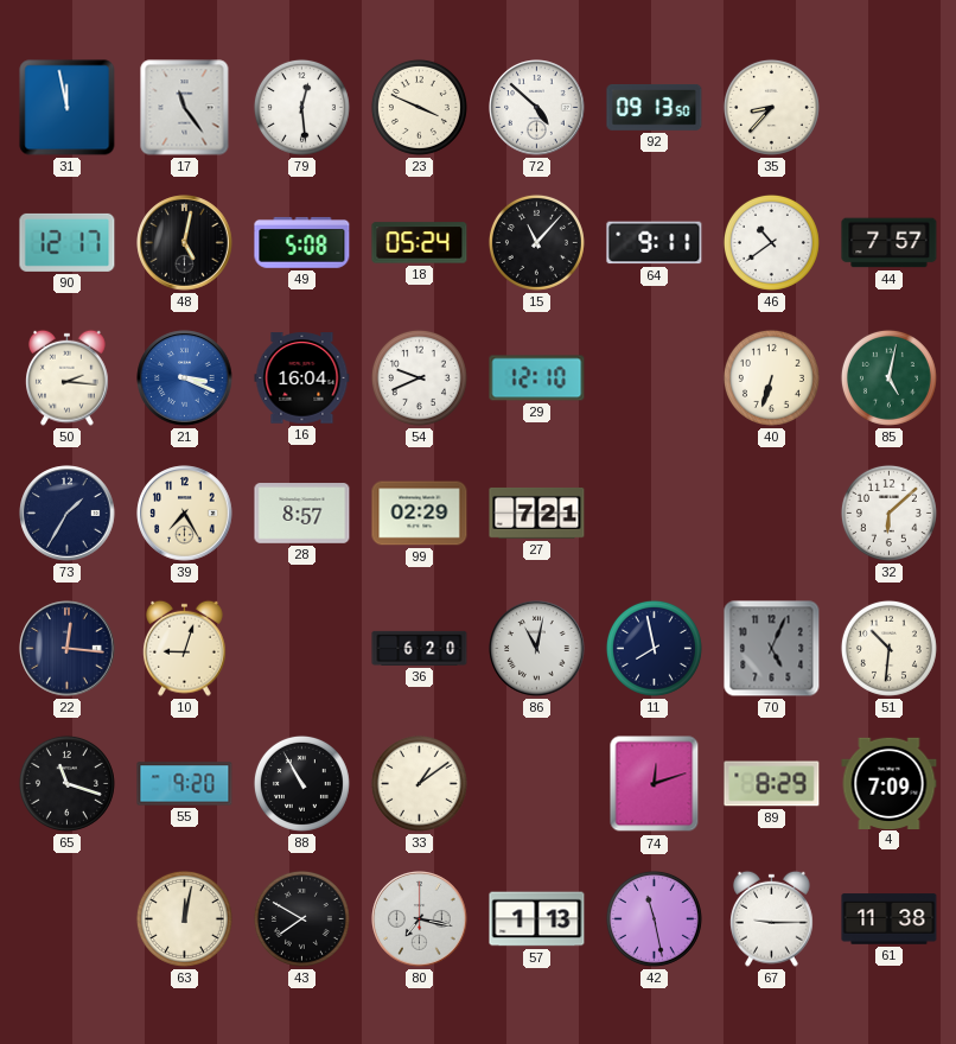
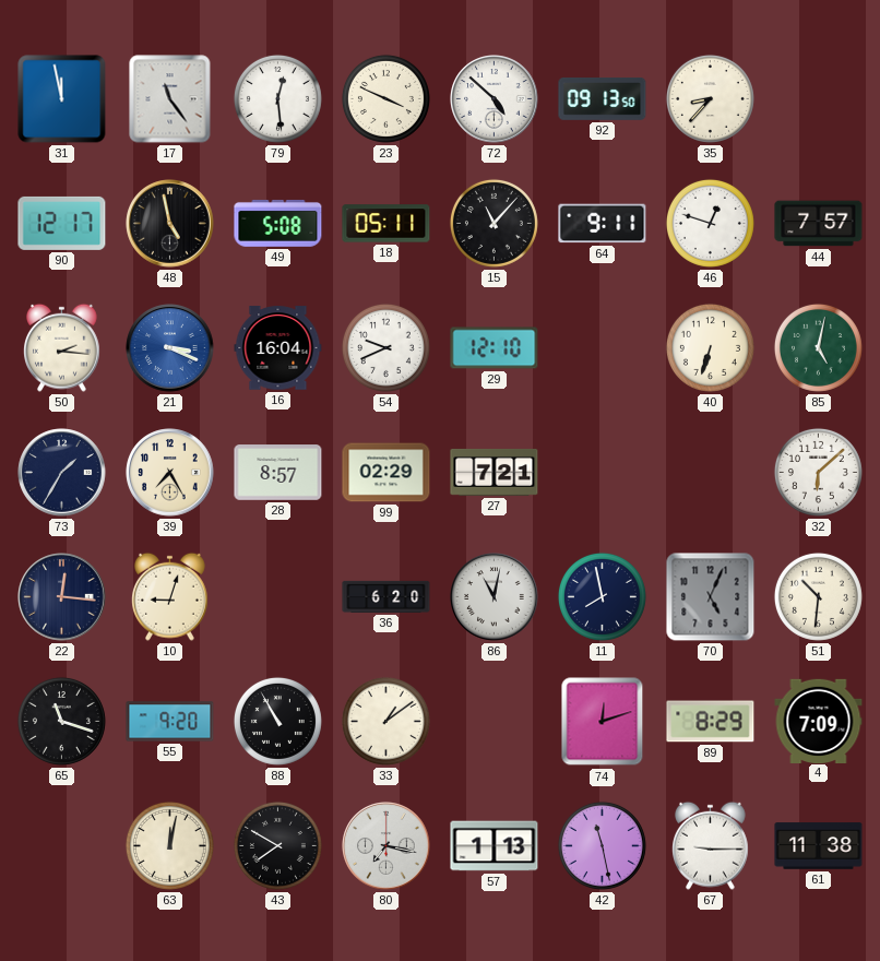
48: 5:02 -> 4:58
18: 05:24 -> 05:11
46: 10:39 -> 12:48
